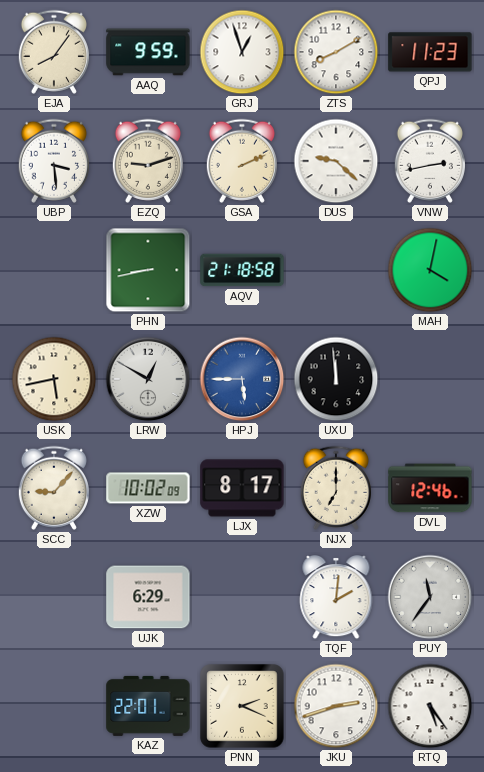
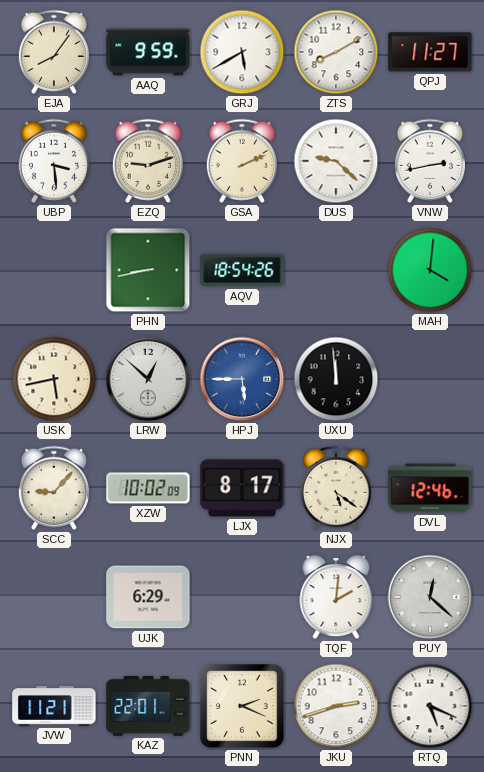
GRJ: 12:57 -> 5:40
QPJ: 11:23 -> 11:27
AQV: 21:18 -> 18:54
MAH: 4:02 -> 4:01
LRW: 12:50 -> 12:52
NJX: 7:00 -> 5:21
PUY: 11:36 -> 12:22
JVW: none -> 11:21
RTQ: 5:24 -> 5:19
